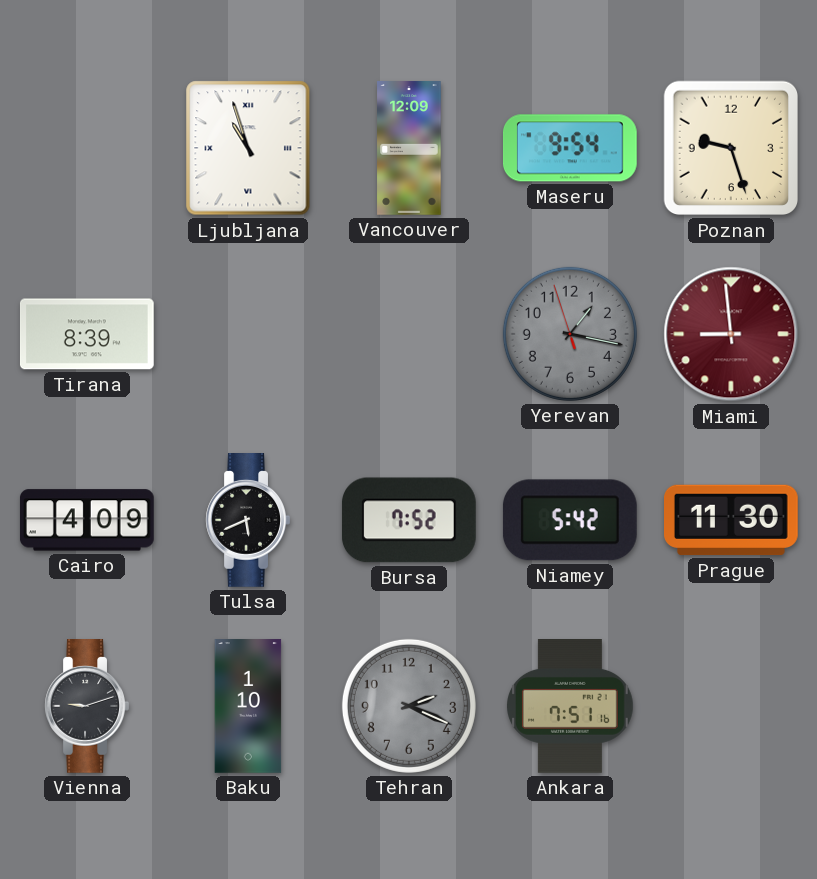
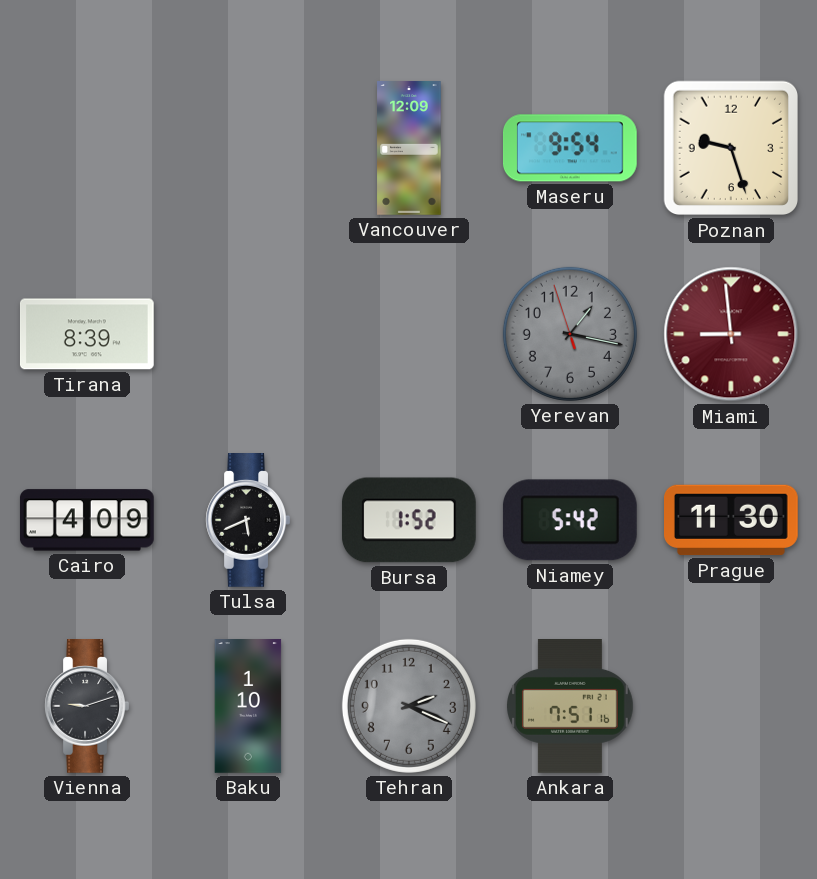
Ljubljana: 10:57 -> none
Bursa: 7:52 -> 1:52
